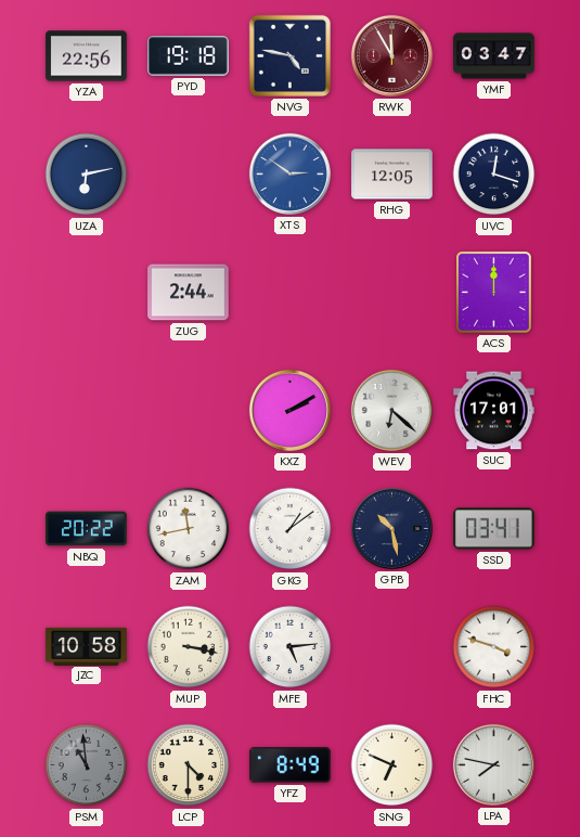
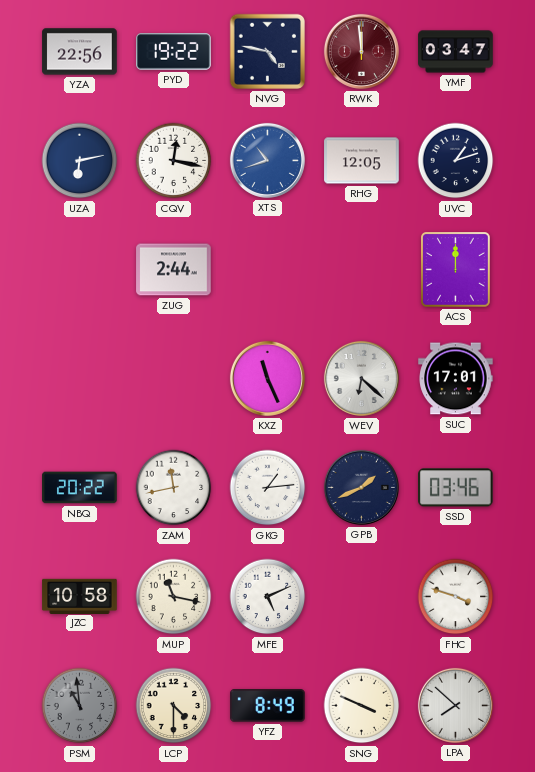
PYD: 19:18 -> 19:22
RWK: 11:55 -> 11:59
CQV: none -> 12:17
XTS: 2:51 -> 10:42
UVC: 12:18 -> 1:12
KXZ: 2:10 -> 11:26
GKG: 1:09 -> 1:14
GPB: 10:28 -> 1:41
SSD: 03:41 -> 03:46
MUP: 3:17 -> 11:17
MFE: 5:14 -> 5:11
SNG: 6:49 -> 3:49
LPA: 7:47 -> 7:52
